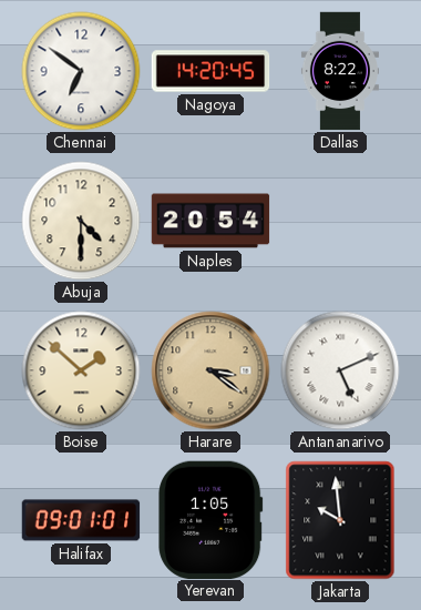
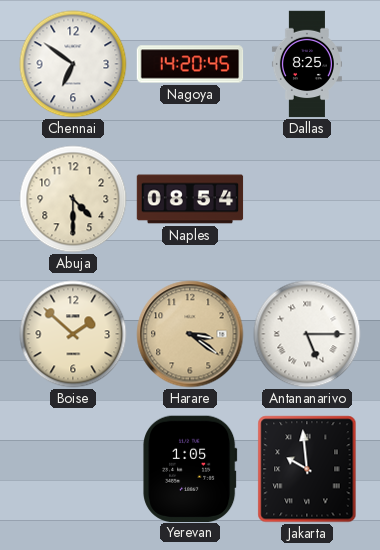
Dallas: 8:22 -> 8:25
Naples: 20:54 -> 08:54
Antananarivo: 5:11 -> 5:15
Halifax: 09:01 -> none
